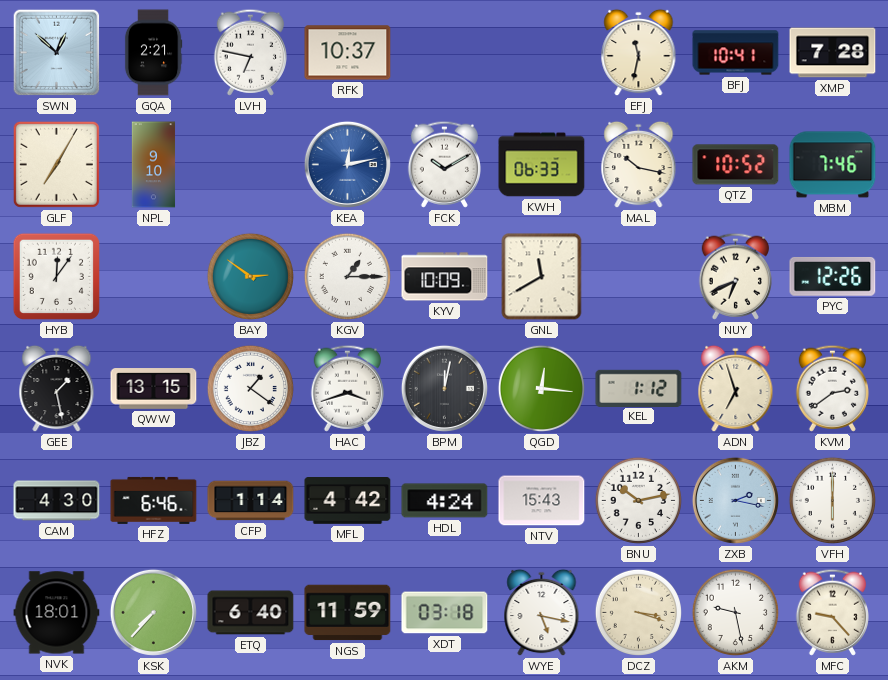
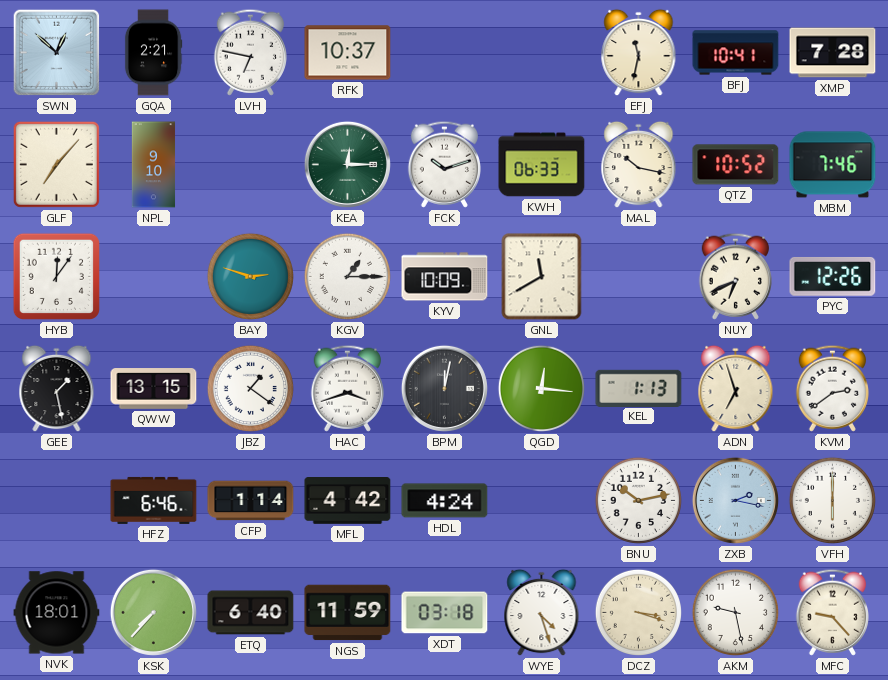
GLF: 7:05 -> 7:07
KEA: 12:13 -> 12:15
KEA dial: blue -> green
FCK: 10:10 -> 10:12
BAY: 2:51 -> 2:48
KEL: 1:12 -> 1:13
CAM: 4:30 -> none
NTV: 15:43 -> none
WYE: 5:17 -> 4:27
